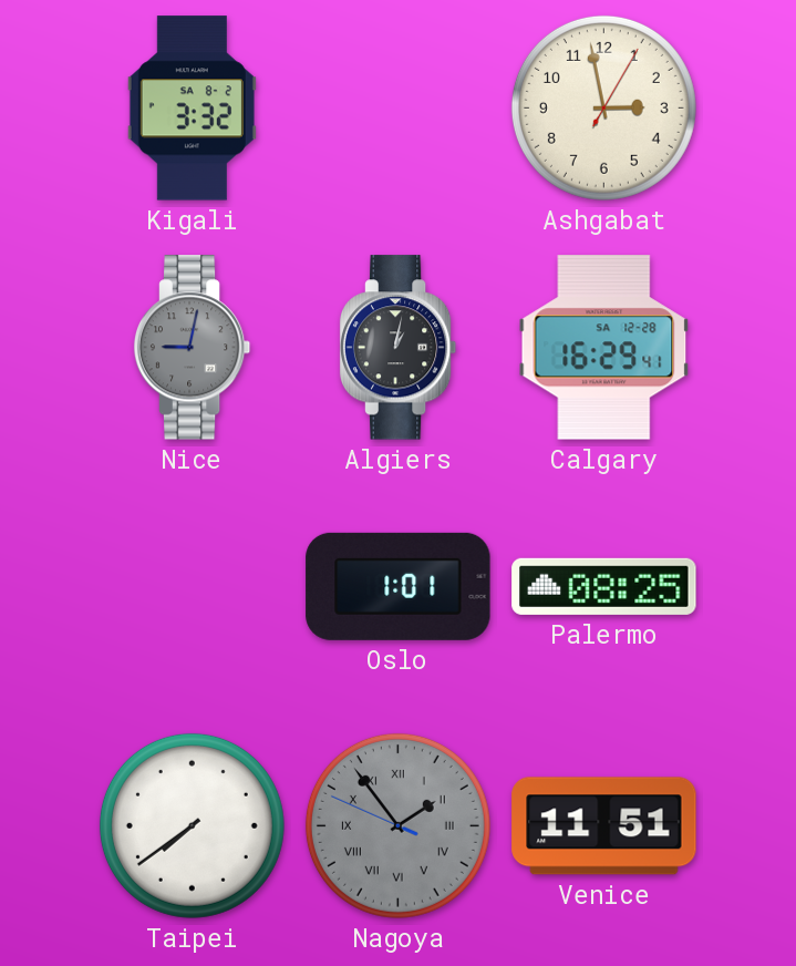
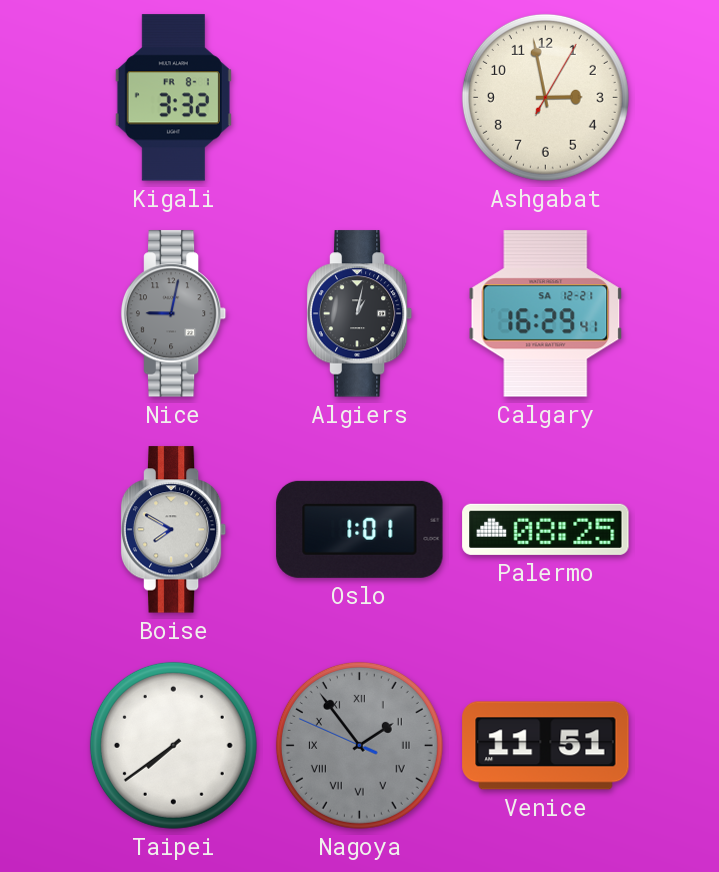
Kigali date: SA 8-2 -> FR 8-1
Calgary date: SA 12-28 -> SA 12-21
Boise: none -> 7:50
